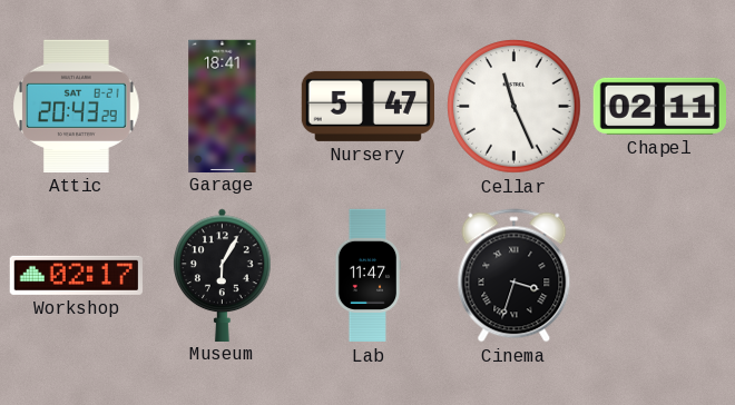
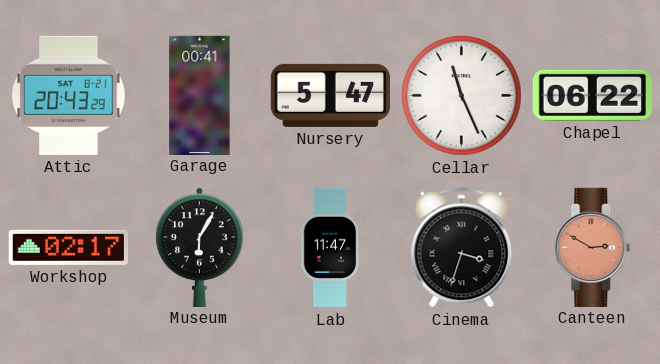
Garage: 18:41 -> 00:41
Chapel: 02:11 -> 06:22
Canteen: none -> 2:50
